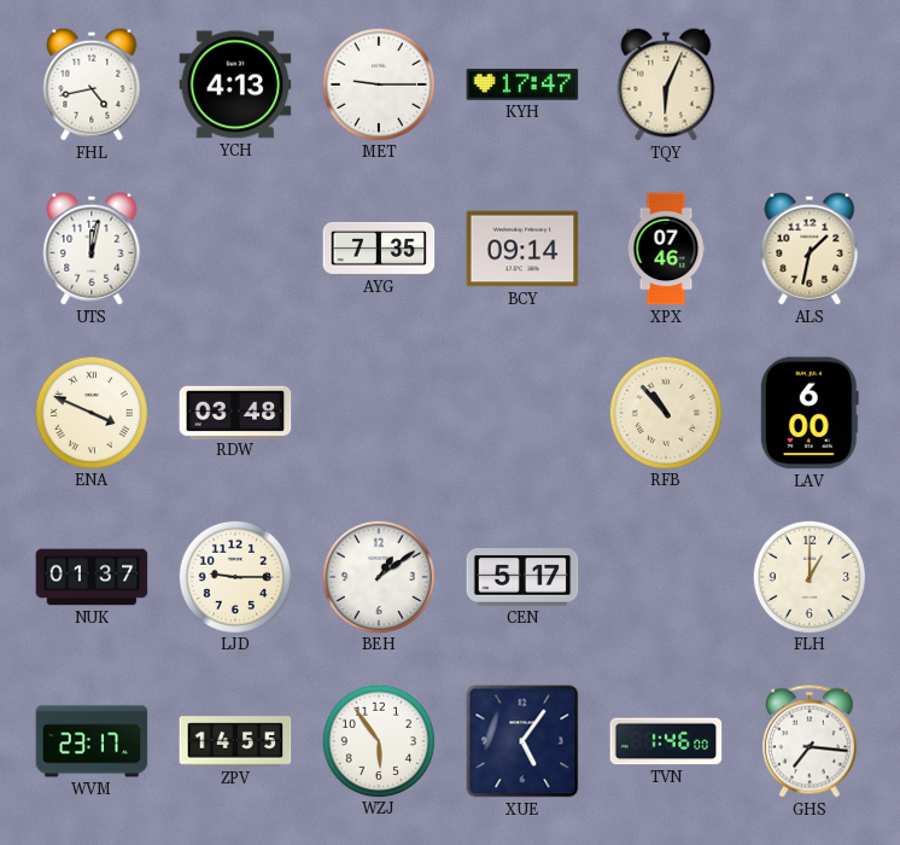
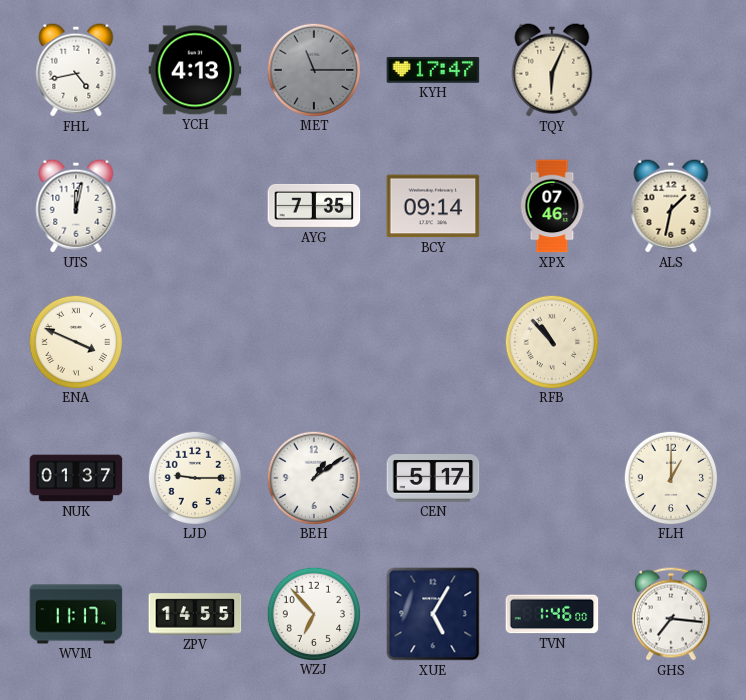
MET: 9:15 -> 11:15
MET dial: white -> grey
RDW: 03:48 -> none
LAV: 6:00 -> none
WVM: 23:17 -> 11:17
WZJ: 5:54 -> 6:53
XUE: 5:06 -> 5:05
